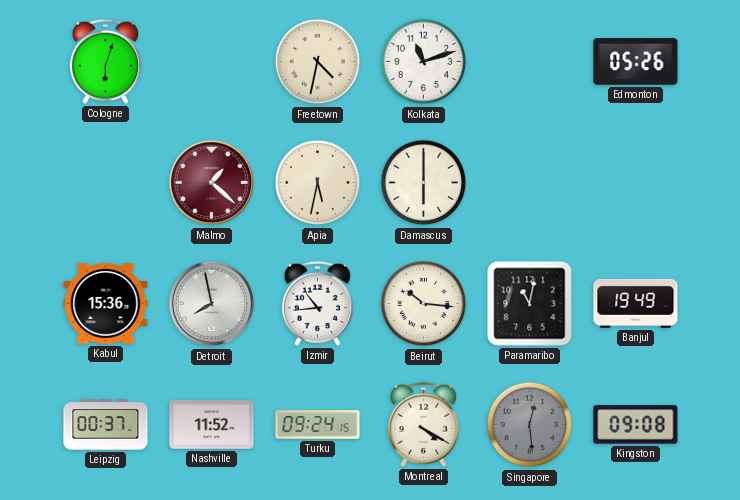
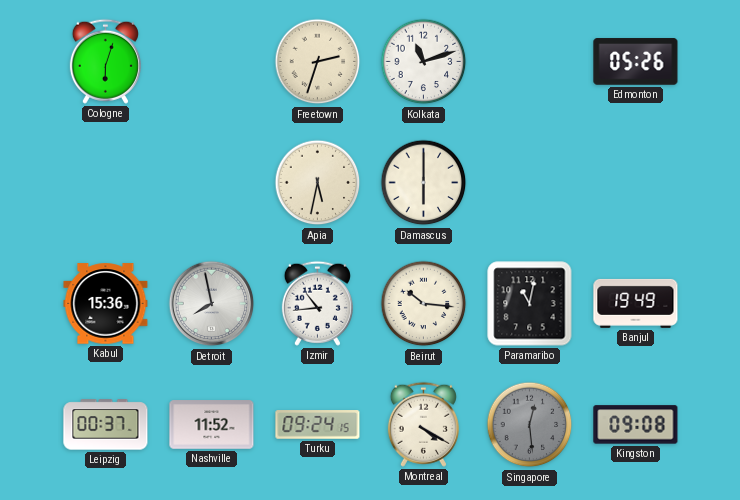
Freetown: 4:32 -> 2:33
Malmo: 1:22 -> none
